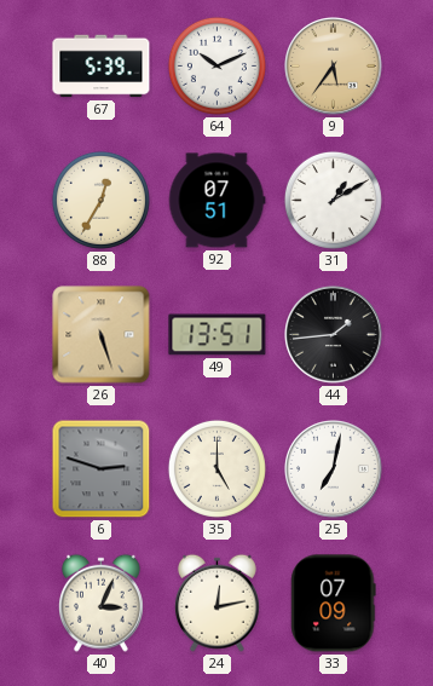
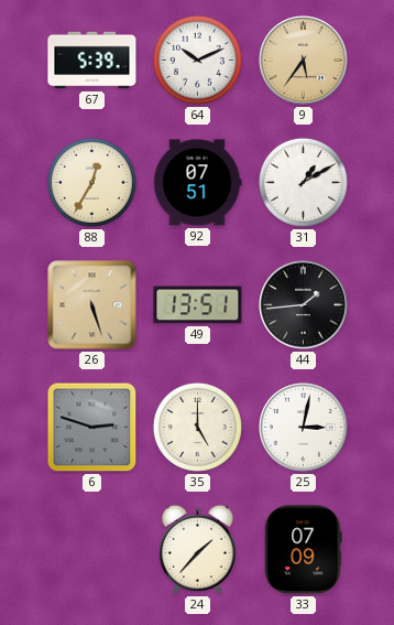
25: 7:02 -> 3:02
40: 3:04 -> none
24: 12:13 -> 1:37
